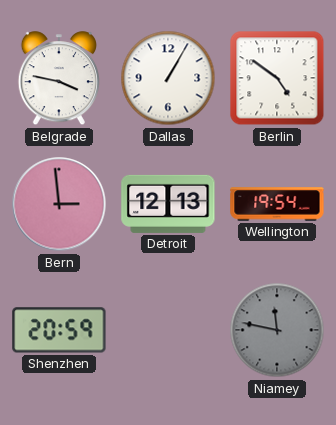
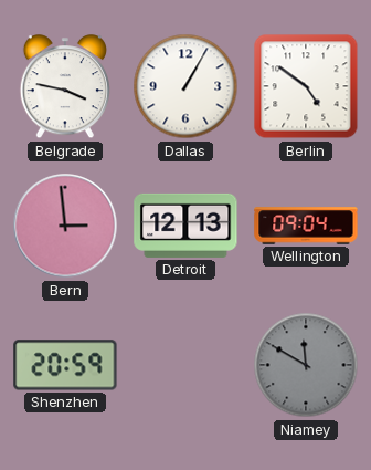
Wellington: 19:54 -> 09:04
Niamey: 11:47 -> 11:50
